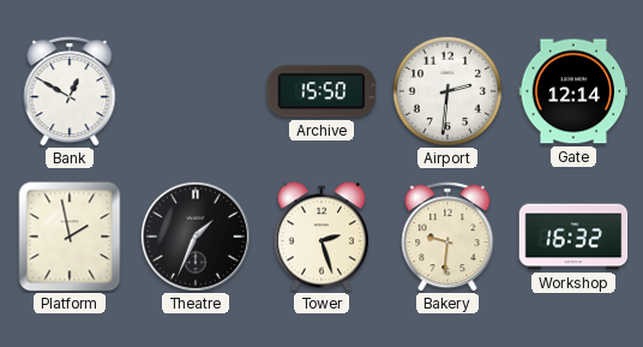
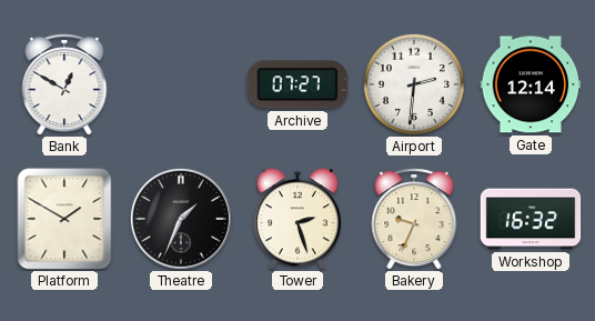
Archive: 15:50 -> 07:27
Platform: 1:58 -> 1:50
Bakery: 9:31 -> 9:34
